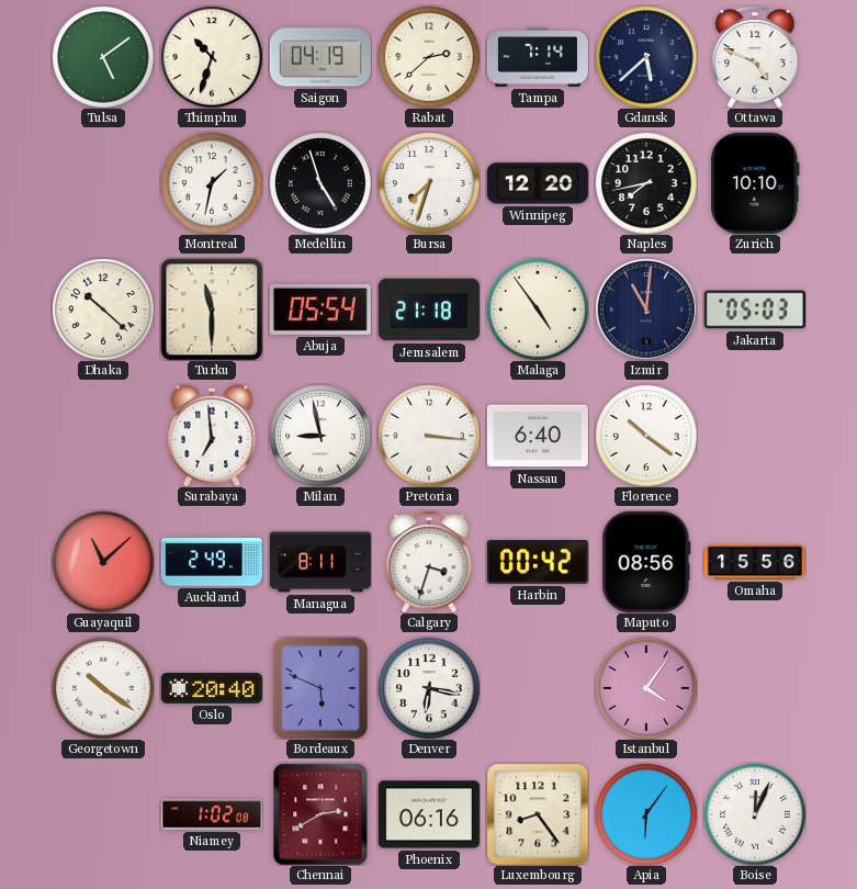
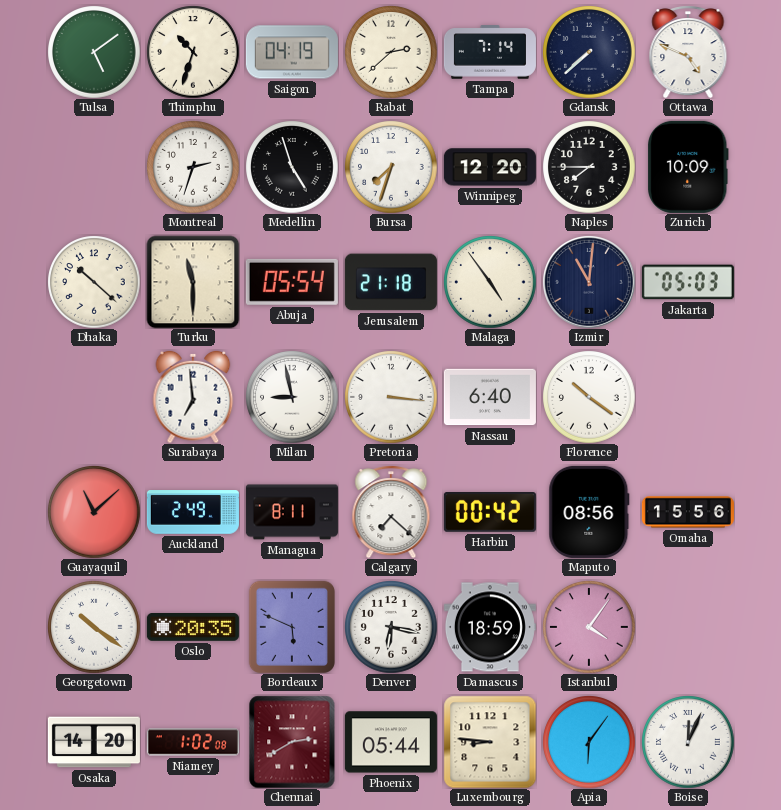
Gdansk: 5:38 -> 7:38
Montreal: 1:32 -> 2:33
Naples: 7:43 -> 7:45
Zurich: 10:10 -> 10:09
Calgary: 3:33 -> 7:22
Oslo: 20:40 -> 20:35
Damascus: none -> 18:59
Osaka: none -> 14:20
Phoenix: 06:16 -> 05:44
Luxembourg: 8:24 -> 8:46
